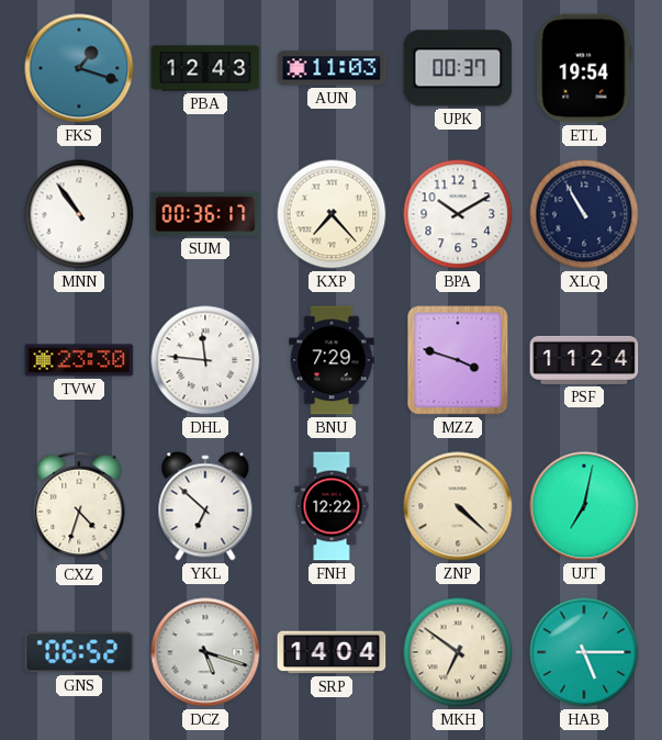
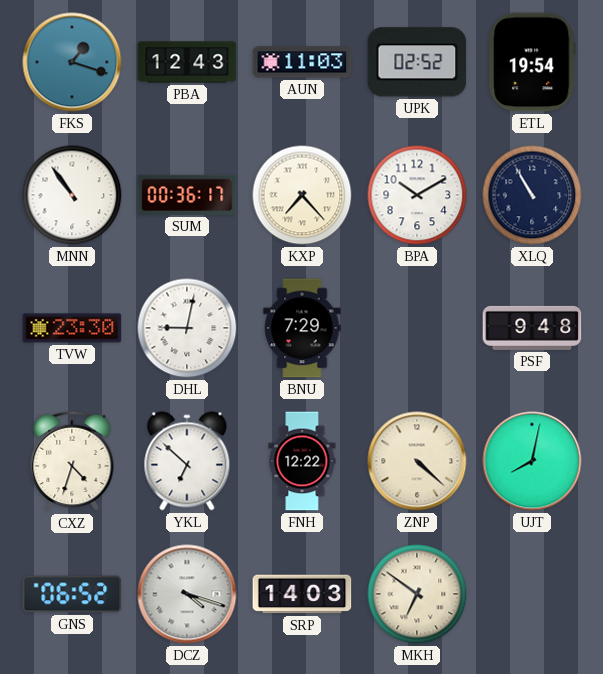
UPK: 00:37 -> 02:52
DHL: 11:46 -> 9:02
MZZ: 3:48 -> none
PSF: 11:24 -> 9:48
UJT: 7:02 -> 8:02
DCZ: 5:18 -> 4:18
SRP: 14:04 -> 14:03
HAB: 5:15 -> none
